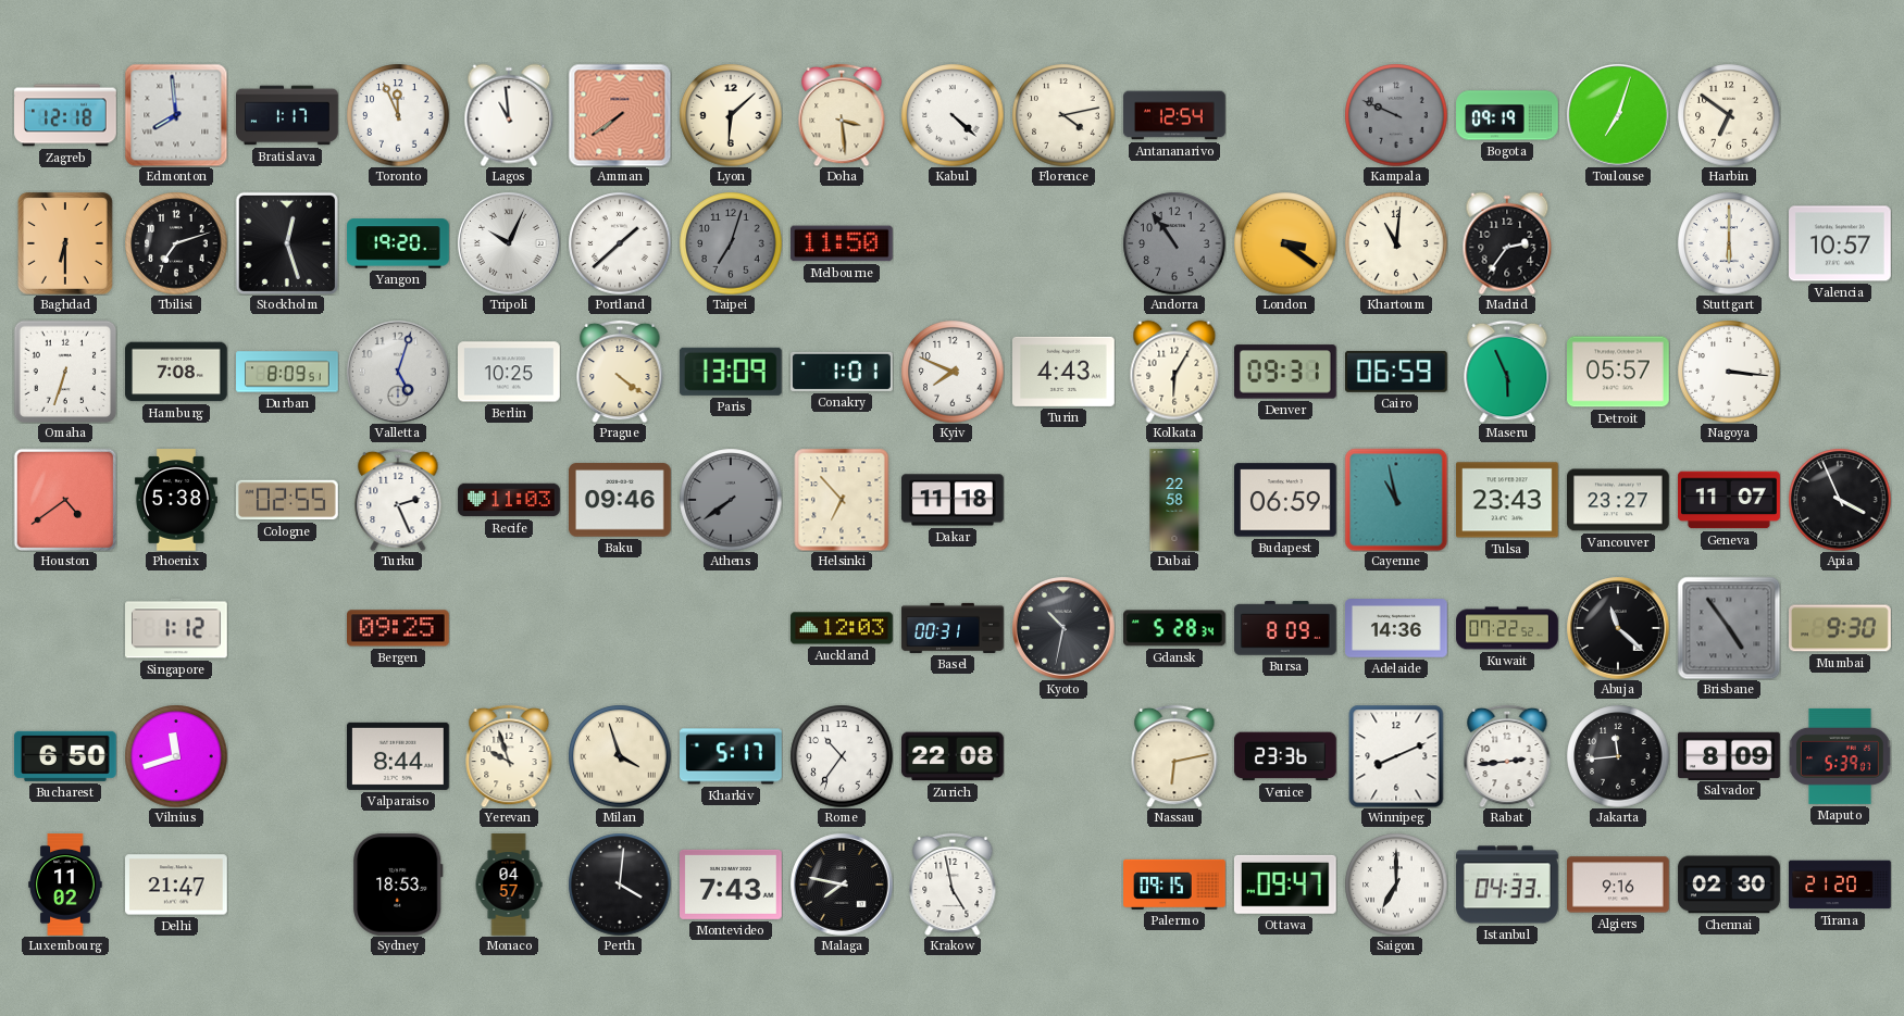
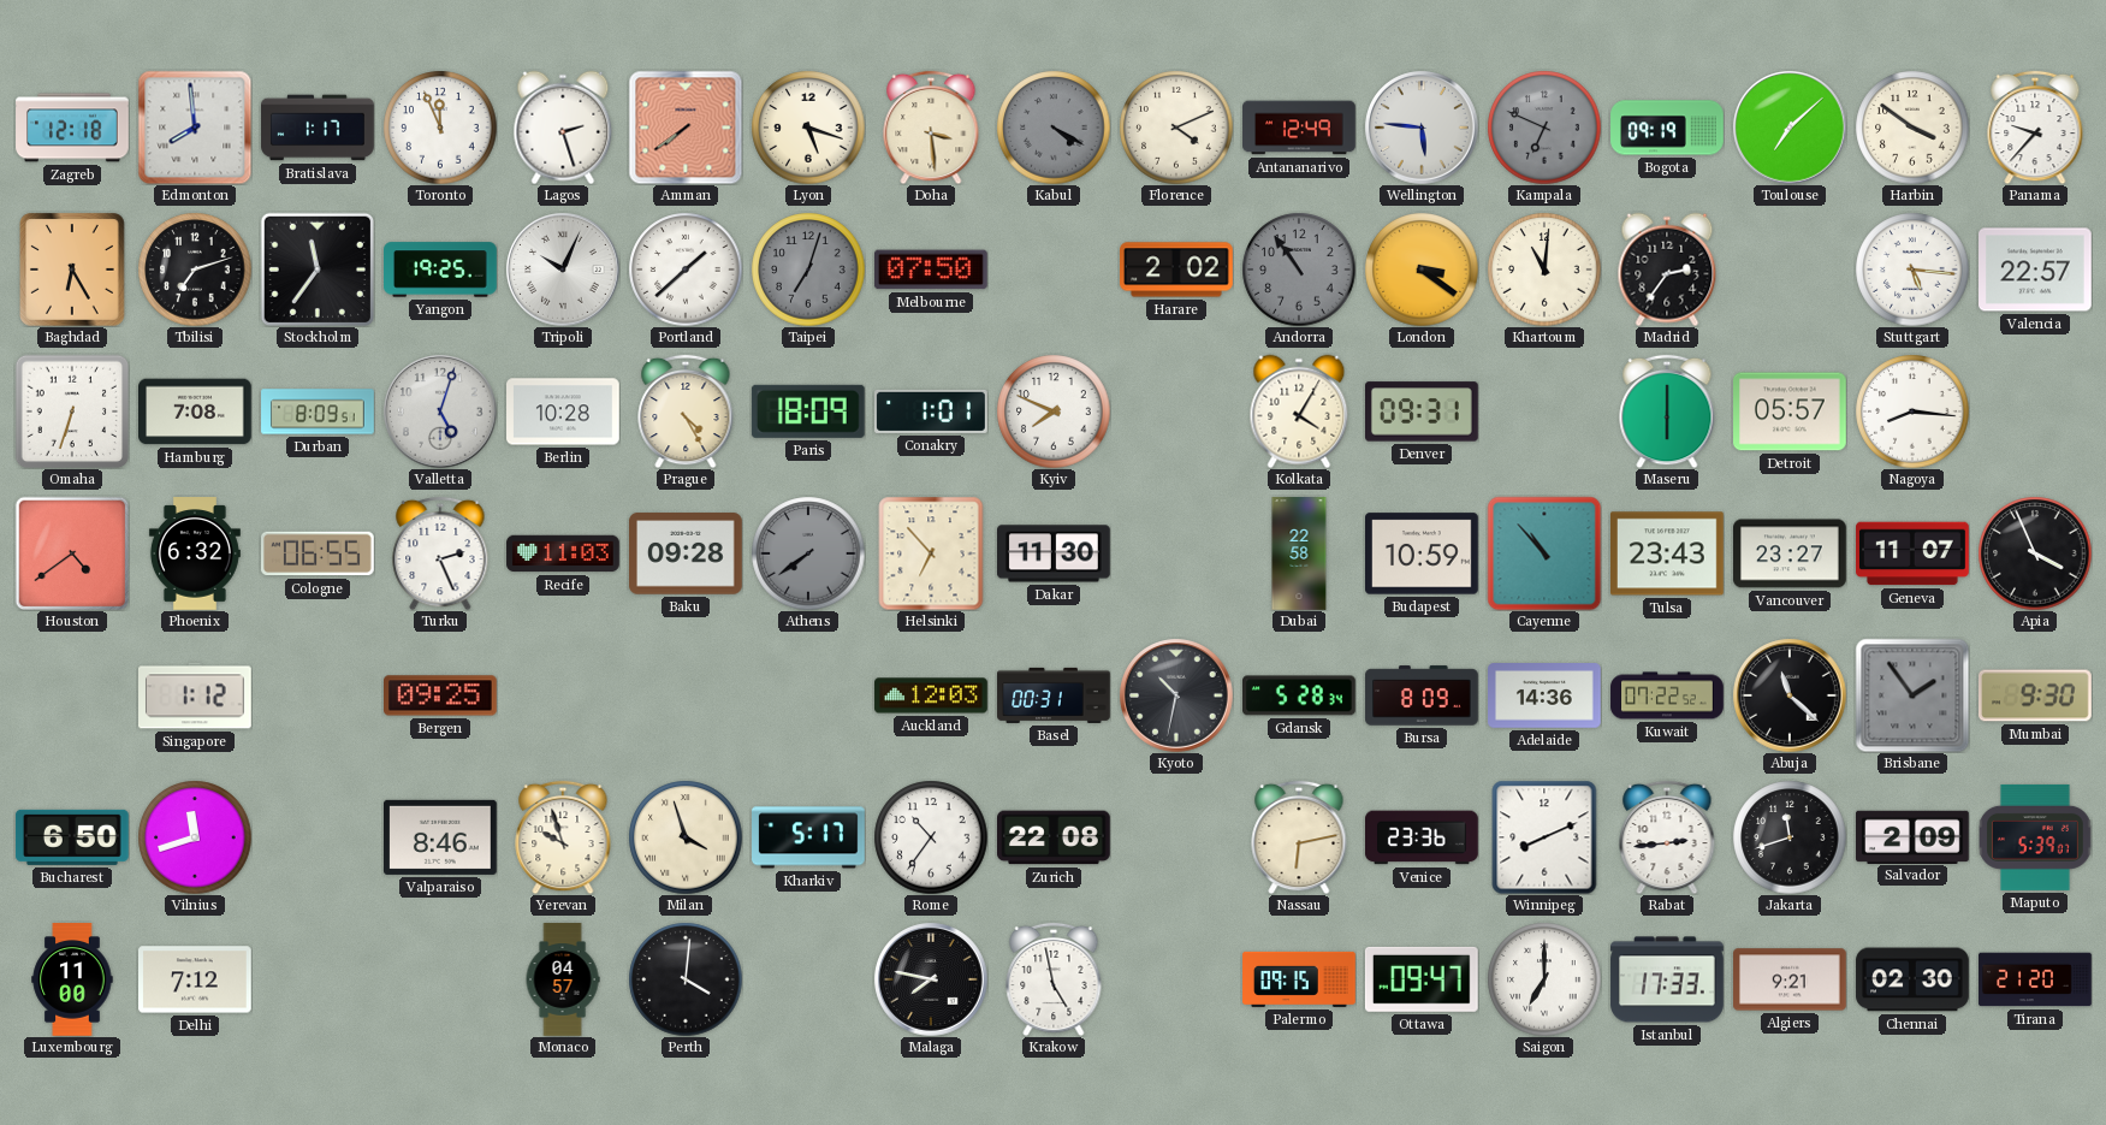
Lagos: 10:59 -> 2:27
Lyon: 6:08 -> 5:18
Kabul: 4:22 -> 4:20
Kabul dial: white -> grey
Florence: 4:13 -> 4:11
Antananarivo: 12:54 -> 12:49
Wellington: none -> 5:46
Kampala: 9:49 -> 6:49
Toulouse: 7:03 -> 7:08
Harbin: 6:51 -> 3:51
Panama: none -> 9:37
Baghdad: 6:30 -> 6:25
Stockholm: 12:27 -> 11:36
Yangon: 19:20 -> 19:25
Melbourne: 11:50 -> 07:50
Harare: none -> 2:02
Stuttgart: 6:00 -> 5:16
Valencia: 10:57 -> 22:57
Berlin: 10:25 -> 10:28
Prague: 4:21 -> 4:25
Paris: 13:09 -> 18:09
Turin: 4:43 -> none
Kolkata: 6:05 -> 4:05
Cairo: 06:59 -> none
Maseru: 5:56 -> 6:00
Nagoya: 3:16 -> 8:16
Phoenix: 5:38 -> 6:32
Cologne: 02:55 -> 06:55
Baku: 09:46 -> 09:28
Dakar: 11:18 -> 11:30
Budapest: 06:59 -> 10:59
Cayenne: 10:58 -> 10:53
Brisbane: 4:54 -> 1:54
Valparaiso: 8:44 -> 8:46
Jakarta: 11:44 -> 11:42
Salvador: 8:09 -> 2:09
Luxembourg: 11:02 -> 11:00
Delhi: 21:47 -> 7:12
Sydney: 18:53 -> none
Montevideo: 7:43 -> none
Istanbul: 04:33 -> 17:33
Algiers: 9:16 -> 9:21
